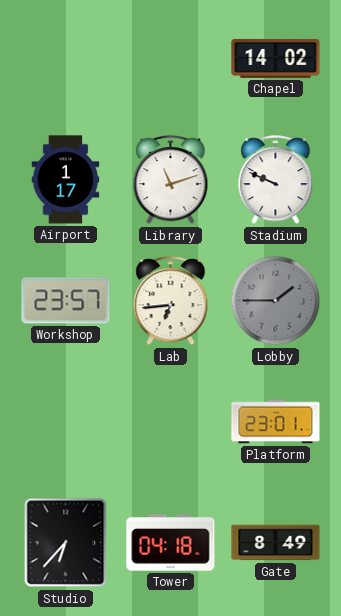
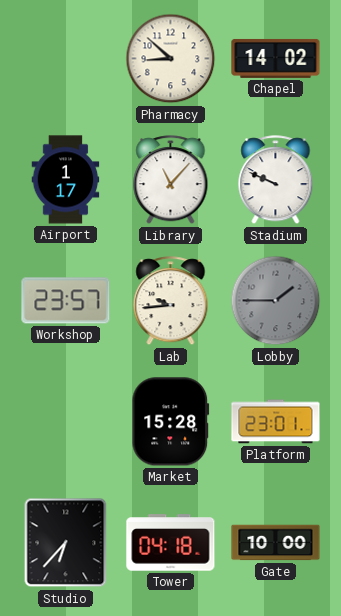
Pharmacy: none -> 8:52
Library: 11:12 -> 11:07
Lab: 6:44 -> 9:44
Market: none -> 15:28
Gate: 8:49 -> 10:00
